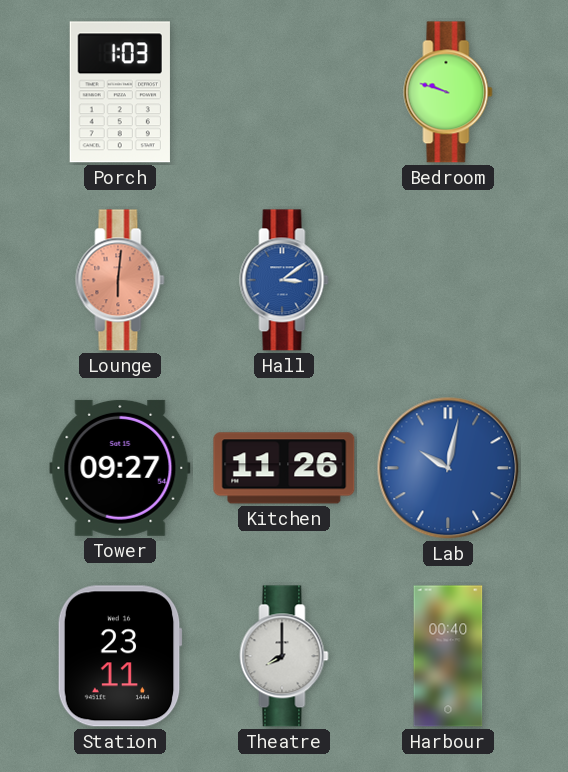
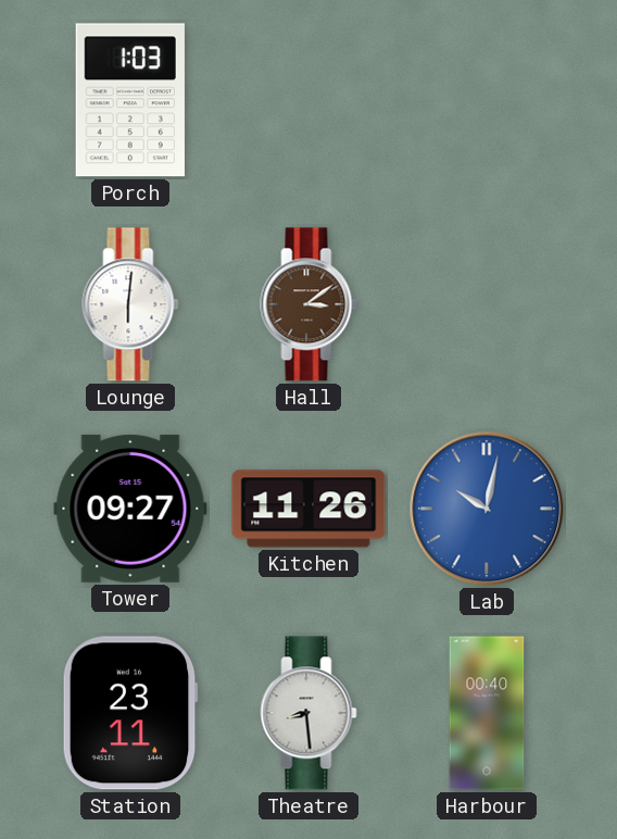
Bedroom: 9:48 -> none
Lounge dial: salmon -> white
Hall dial: blue -> brown
Theatre: 8:00 -> 8:29
